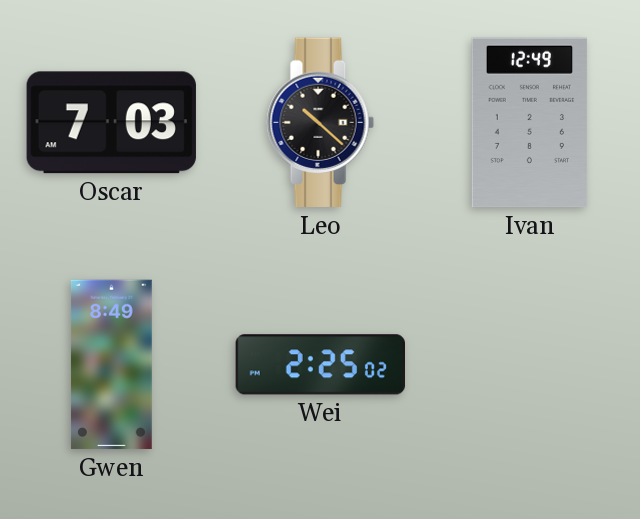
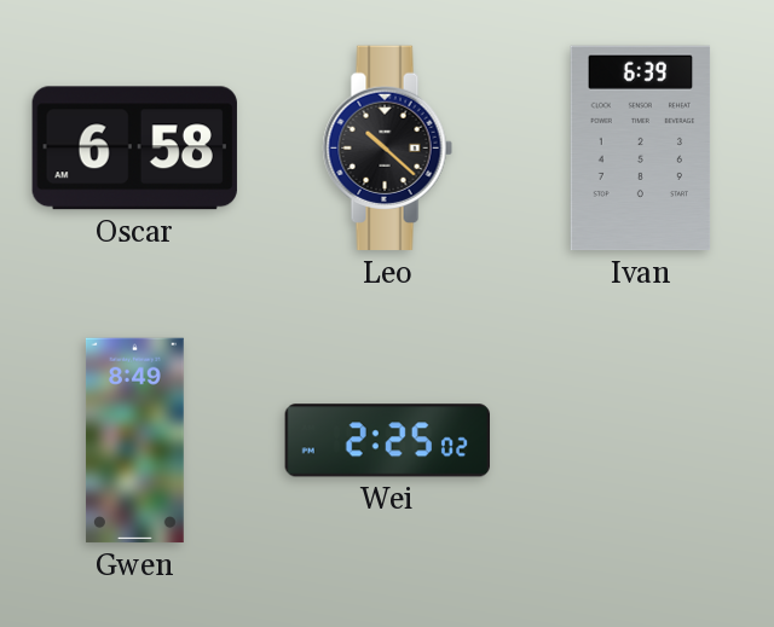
Oscar: 7:03 -> 6:58
Ivan: 12:49 -> 6:39
